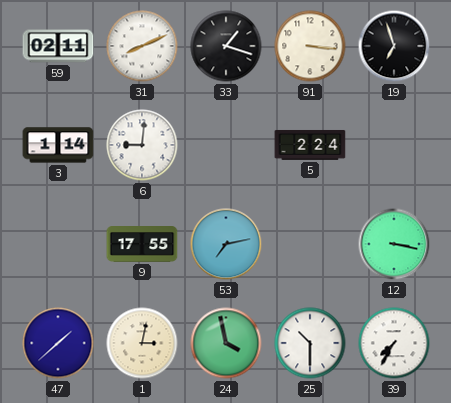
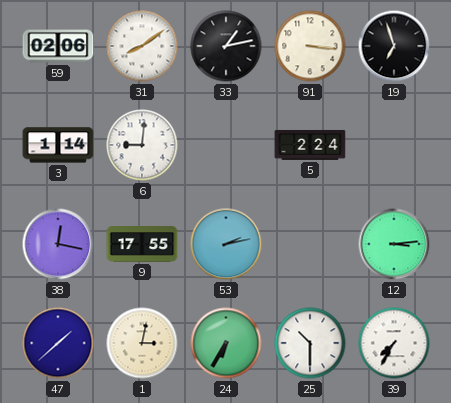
59: 02:11 -> 02:06
31: 8:11 -> 8:09
33: 1:18 -> 1:13
38: none -> 12:17
53: 7:13 -> 2:13
12: 3:17 -> 3:14
24: 3:58 -> 6:35
